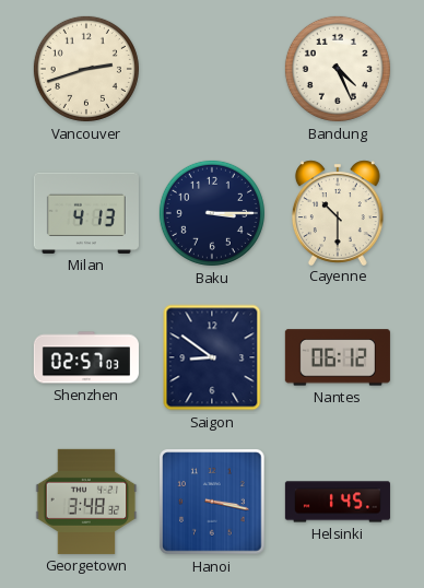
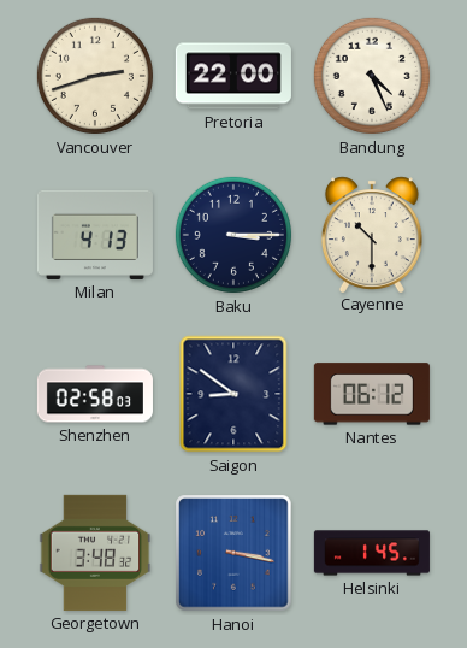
Pretoria: none -> 22:00
Shenzhen: 02:57 -> 02:58
